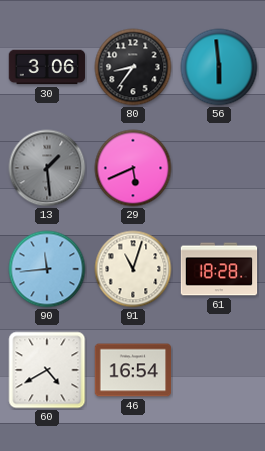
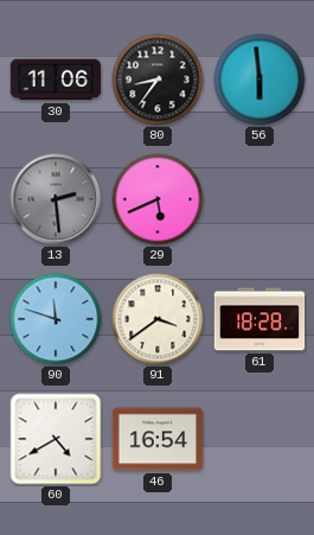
30: 3:06 -> 11:06
13: 1:29 -> 2:29
90: 11:44 -> 11:48
91: 11:03 -> 3:39
